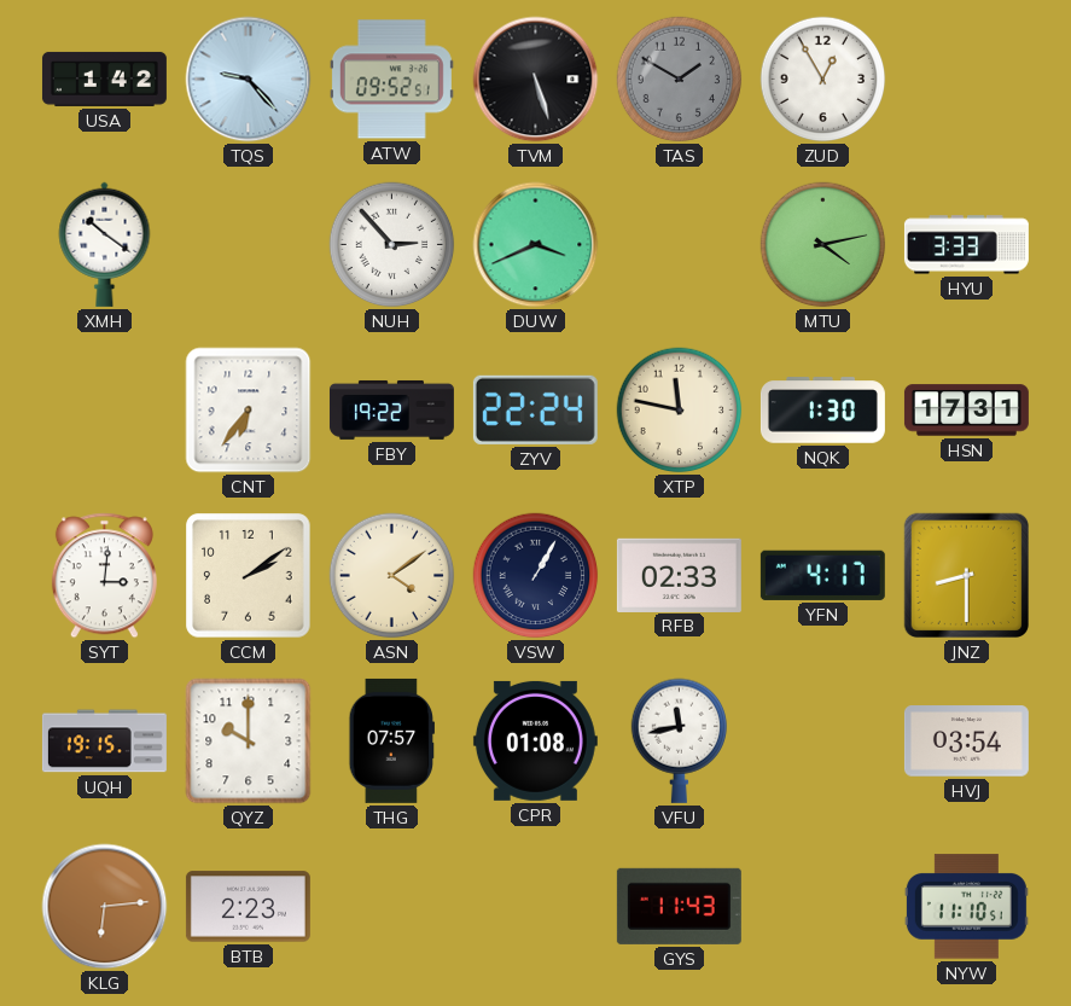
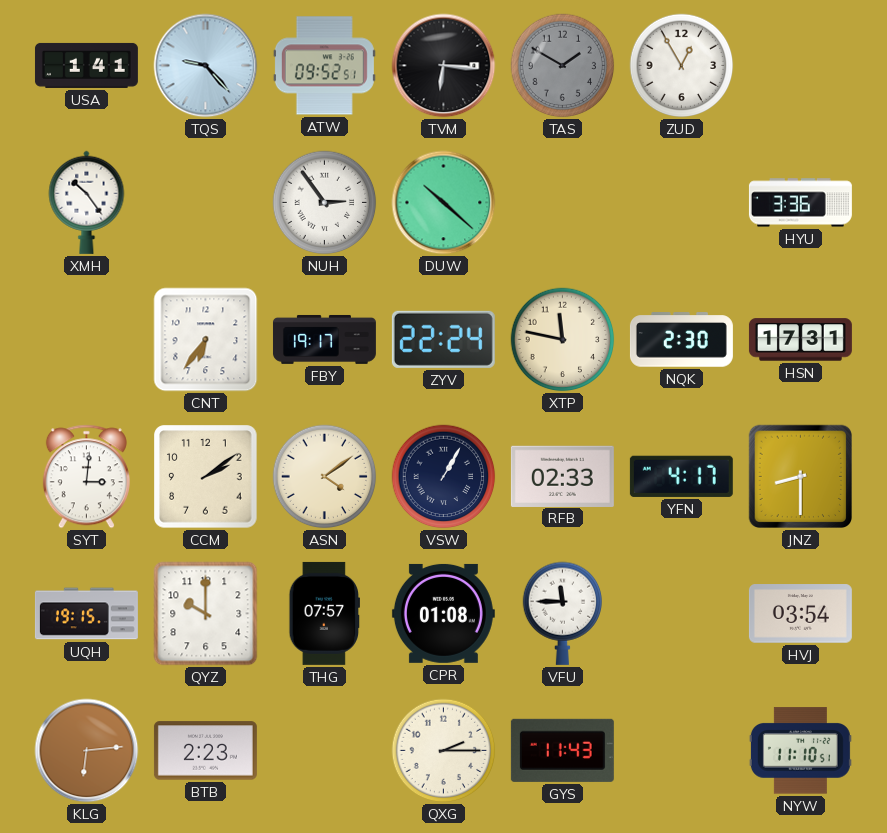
USA: 1:42 -> 1:41
TVM: 5:27 -> 6:16
XMH: 10:21 -> 10:24
NUH: 2:53 -> 2:54
DUW: 3:41 -> 10:22
MTU: 4:13 -> none
HYU: 3:33 -> 3:36
FBY: 19:22 -> 19:17
NQK: 1:30 -> 2:30
VFU: 11:43 -> 11:45
QXG: none -> 2:15
